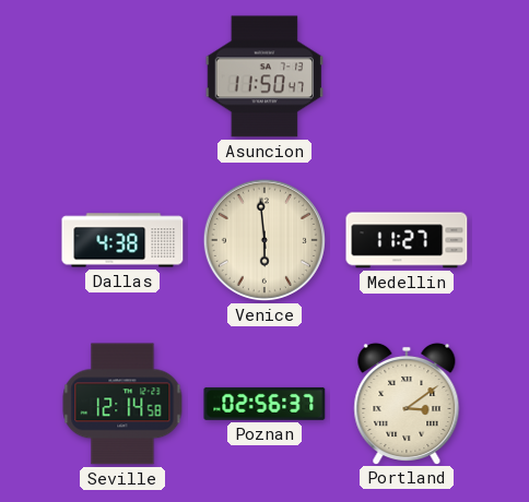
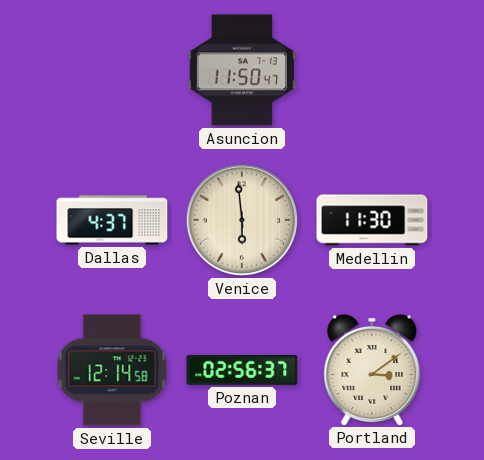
Dallas: 4:38 -> 4:37
Medellin: 11:27 -> 11:30
